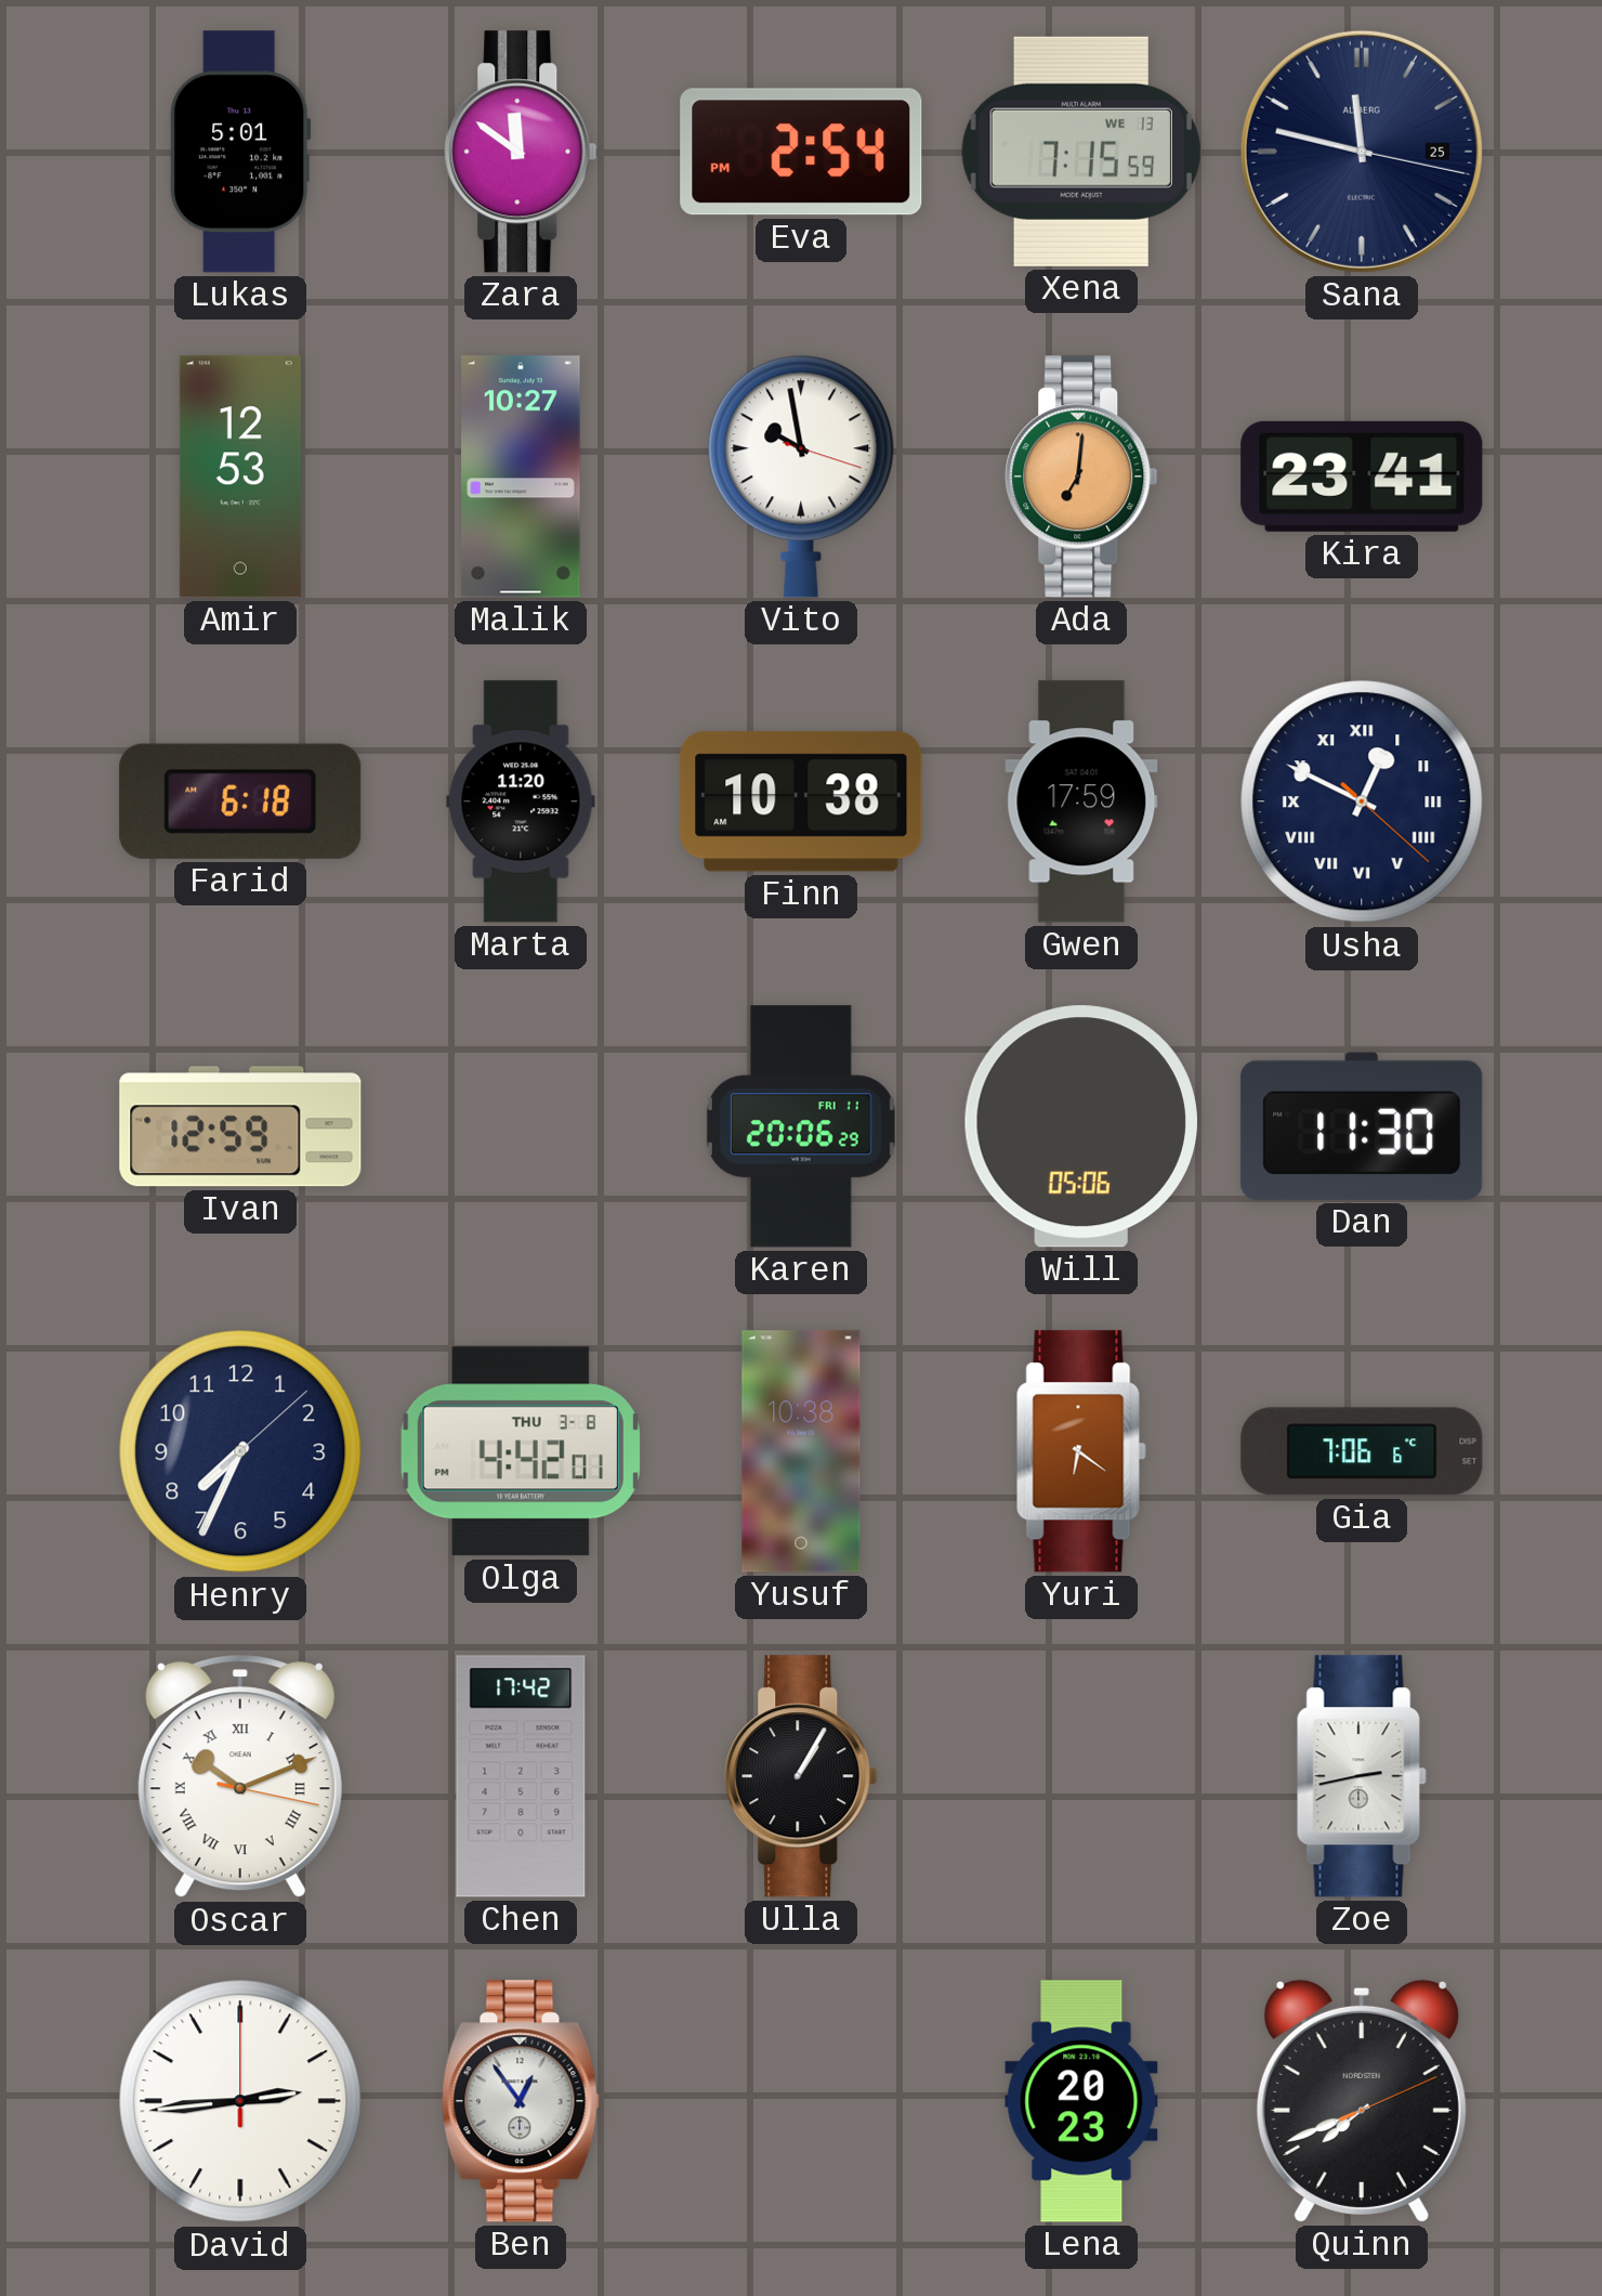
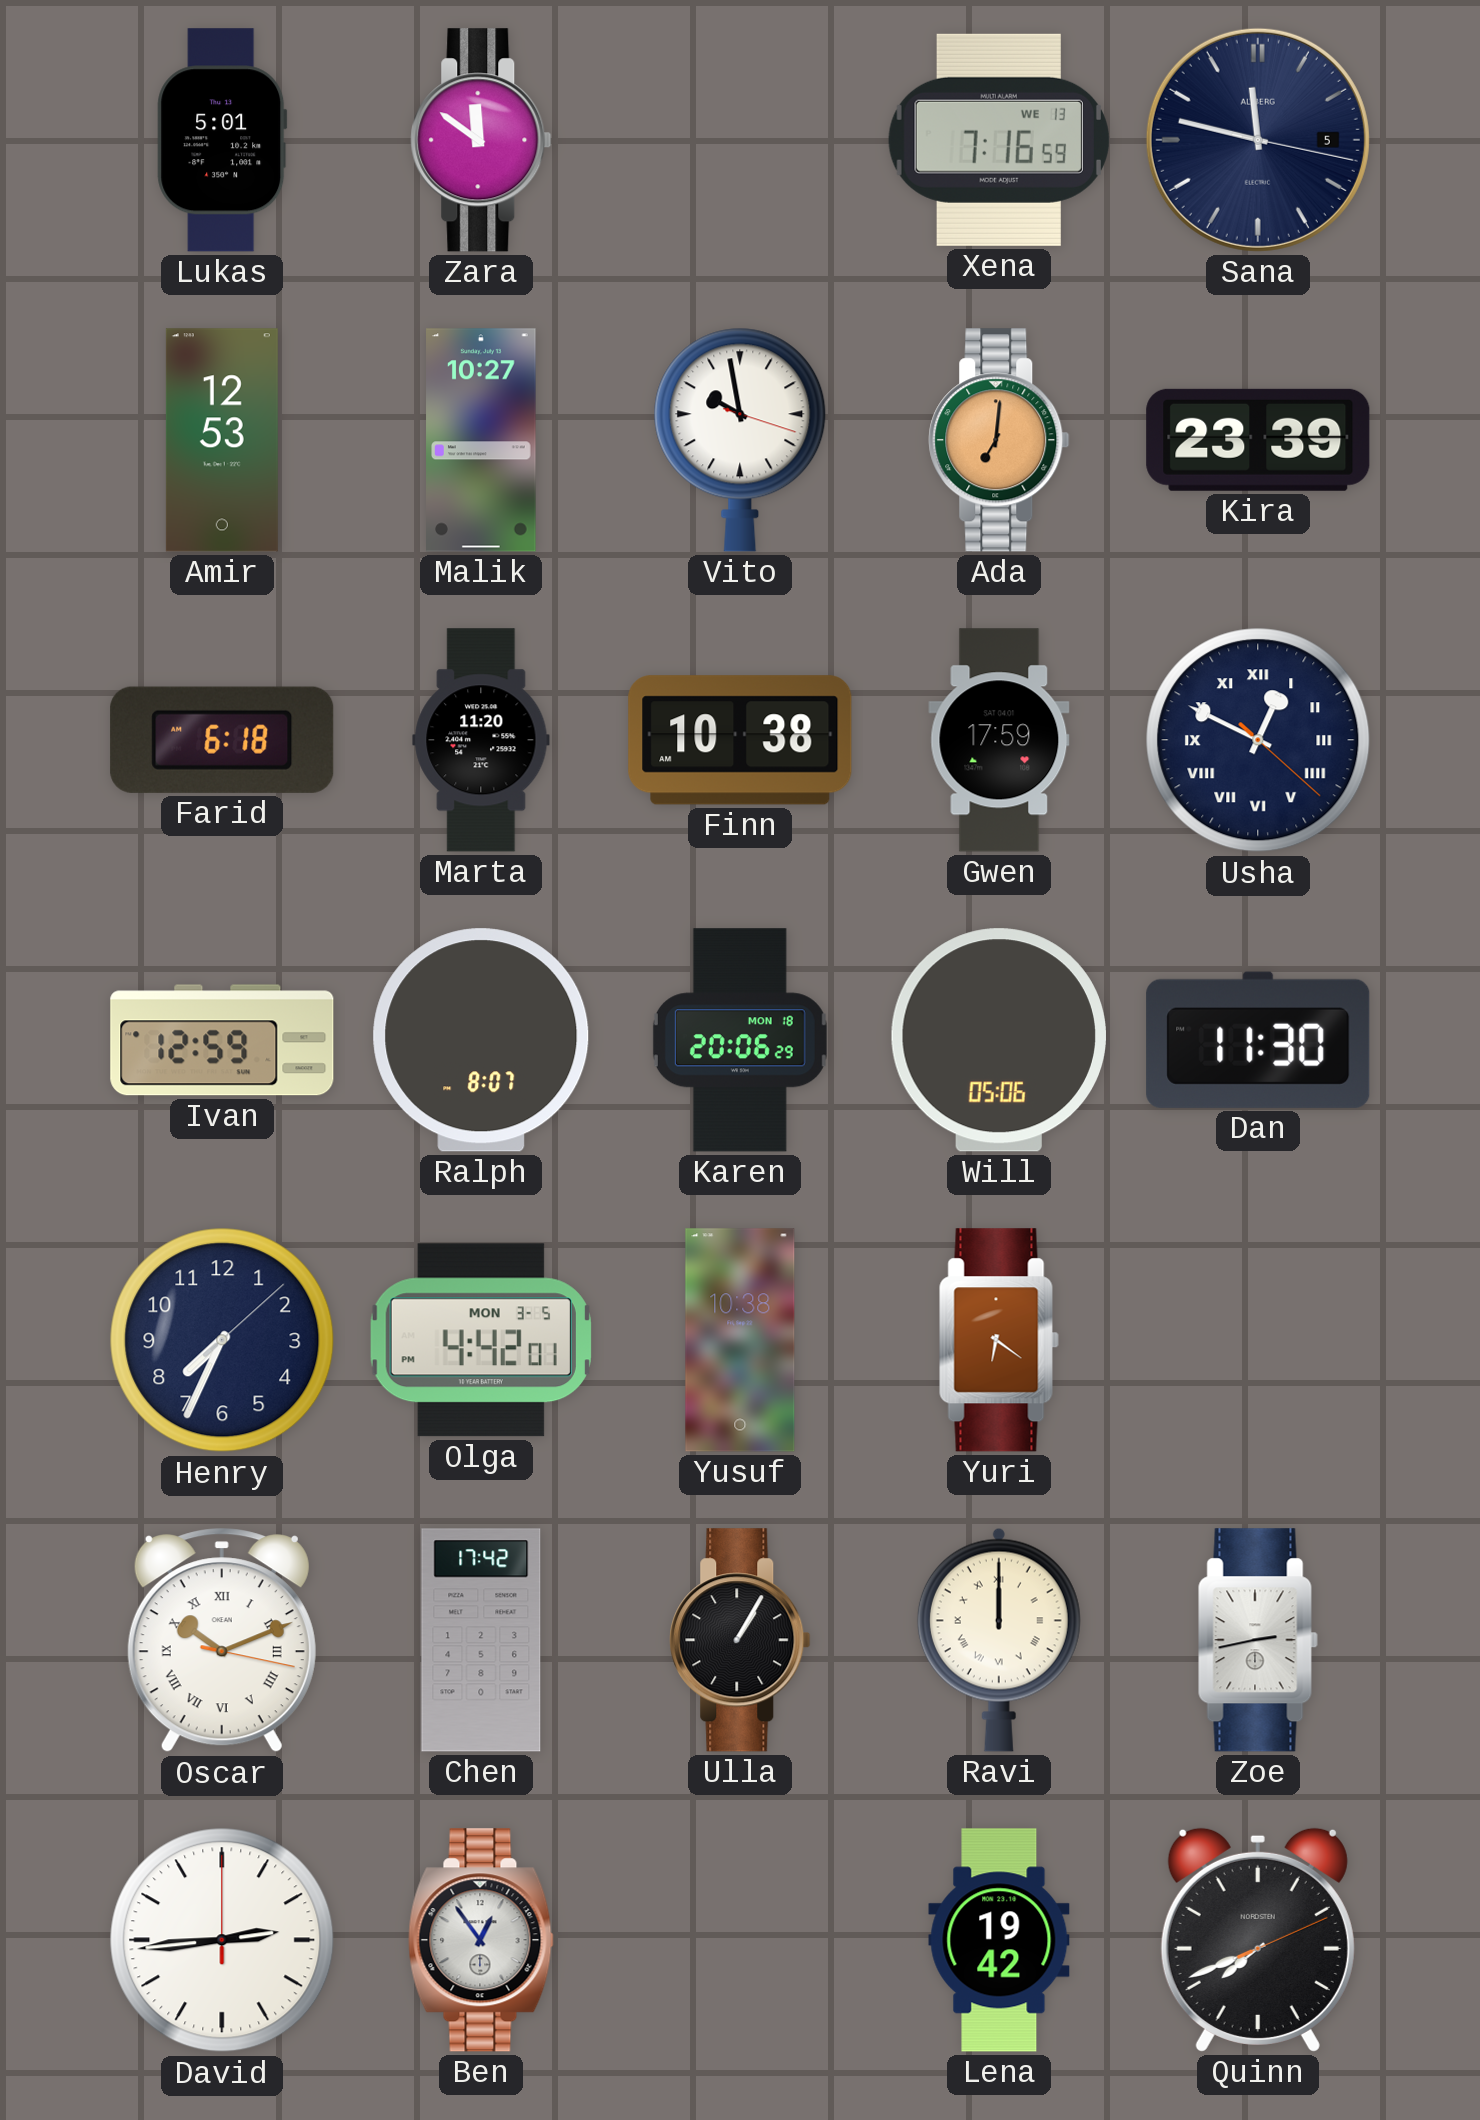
Eva: 2:54 -> none
Xena: 7:15 -> 7:16
Sana date: 25 -> 5
Kira: 23:41 -> 23:39
Ralph: none -> 8:07
Karen date: FRI 11 -> MON 18
Olga date: THU 3-8 -> MON 3-5
Gia: 7:06 -> none
Ravi: none -> 12:00
Lena: 20:23 -> 19:42
